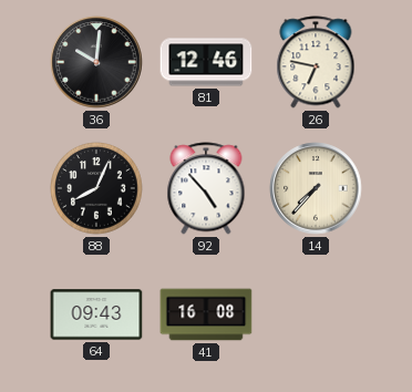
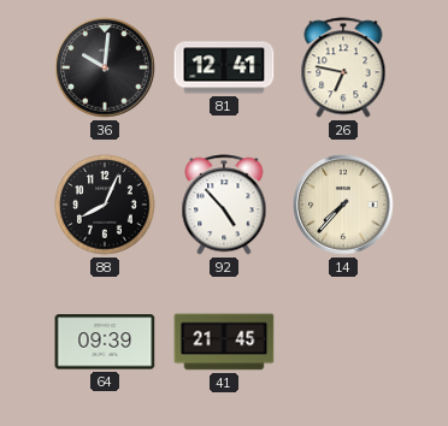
81: 12:46 -> 12:41
64: 09:43 -> 09:39
41: 16:08 -> 21:45
